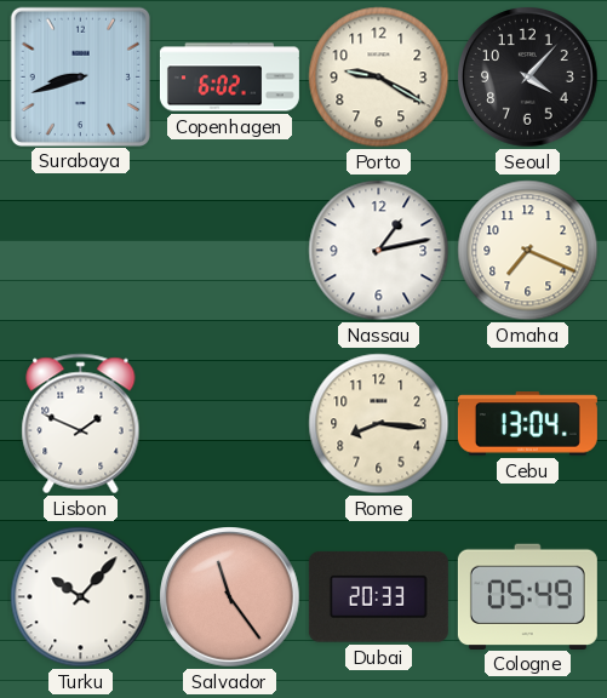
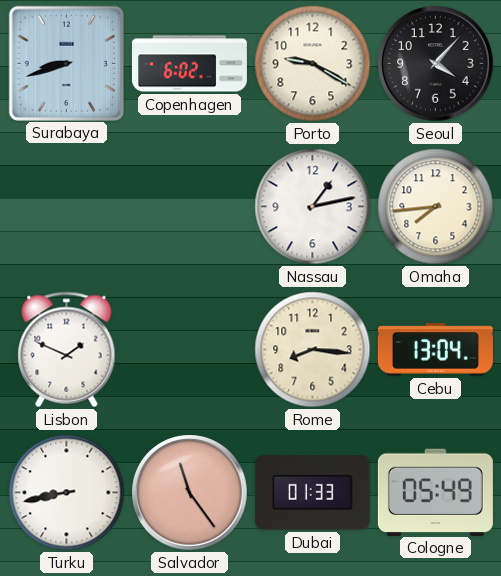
Omaha: 7:19 -> 7:44
Turku: 10:07 -> 8:43
Dubai: 20:33 -> 01:33
